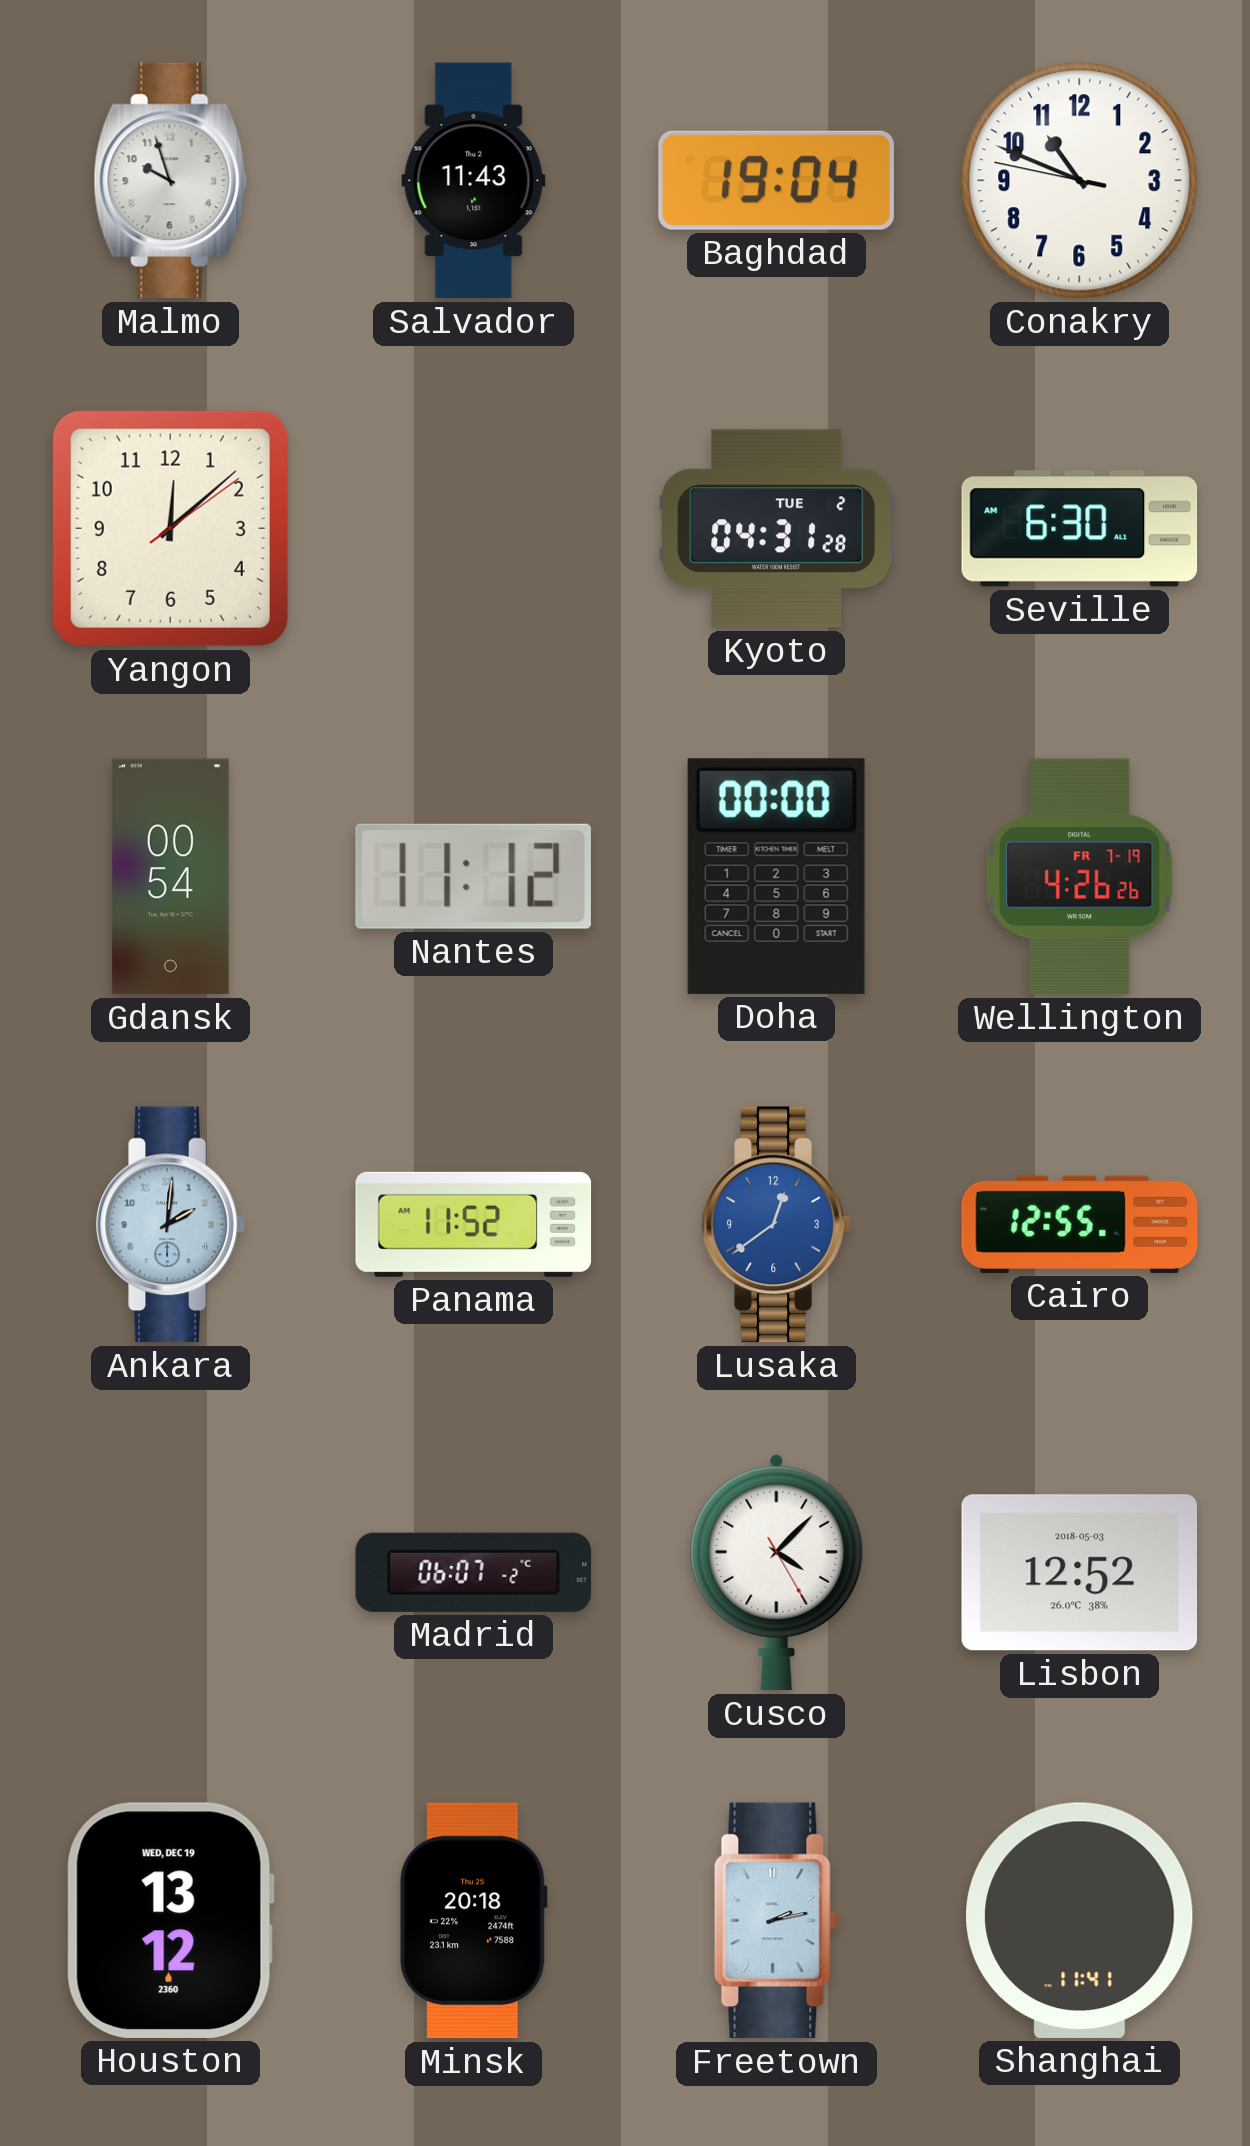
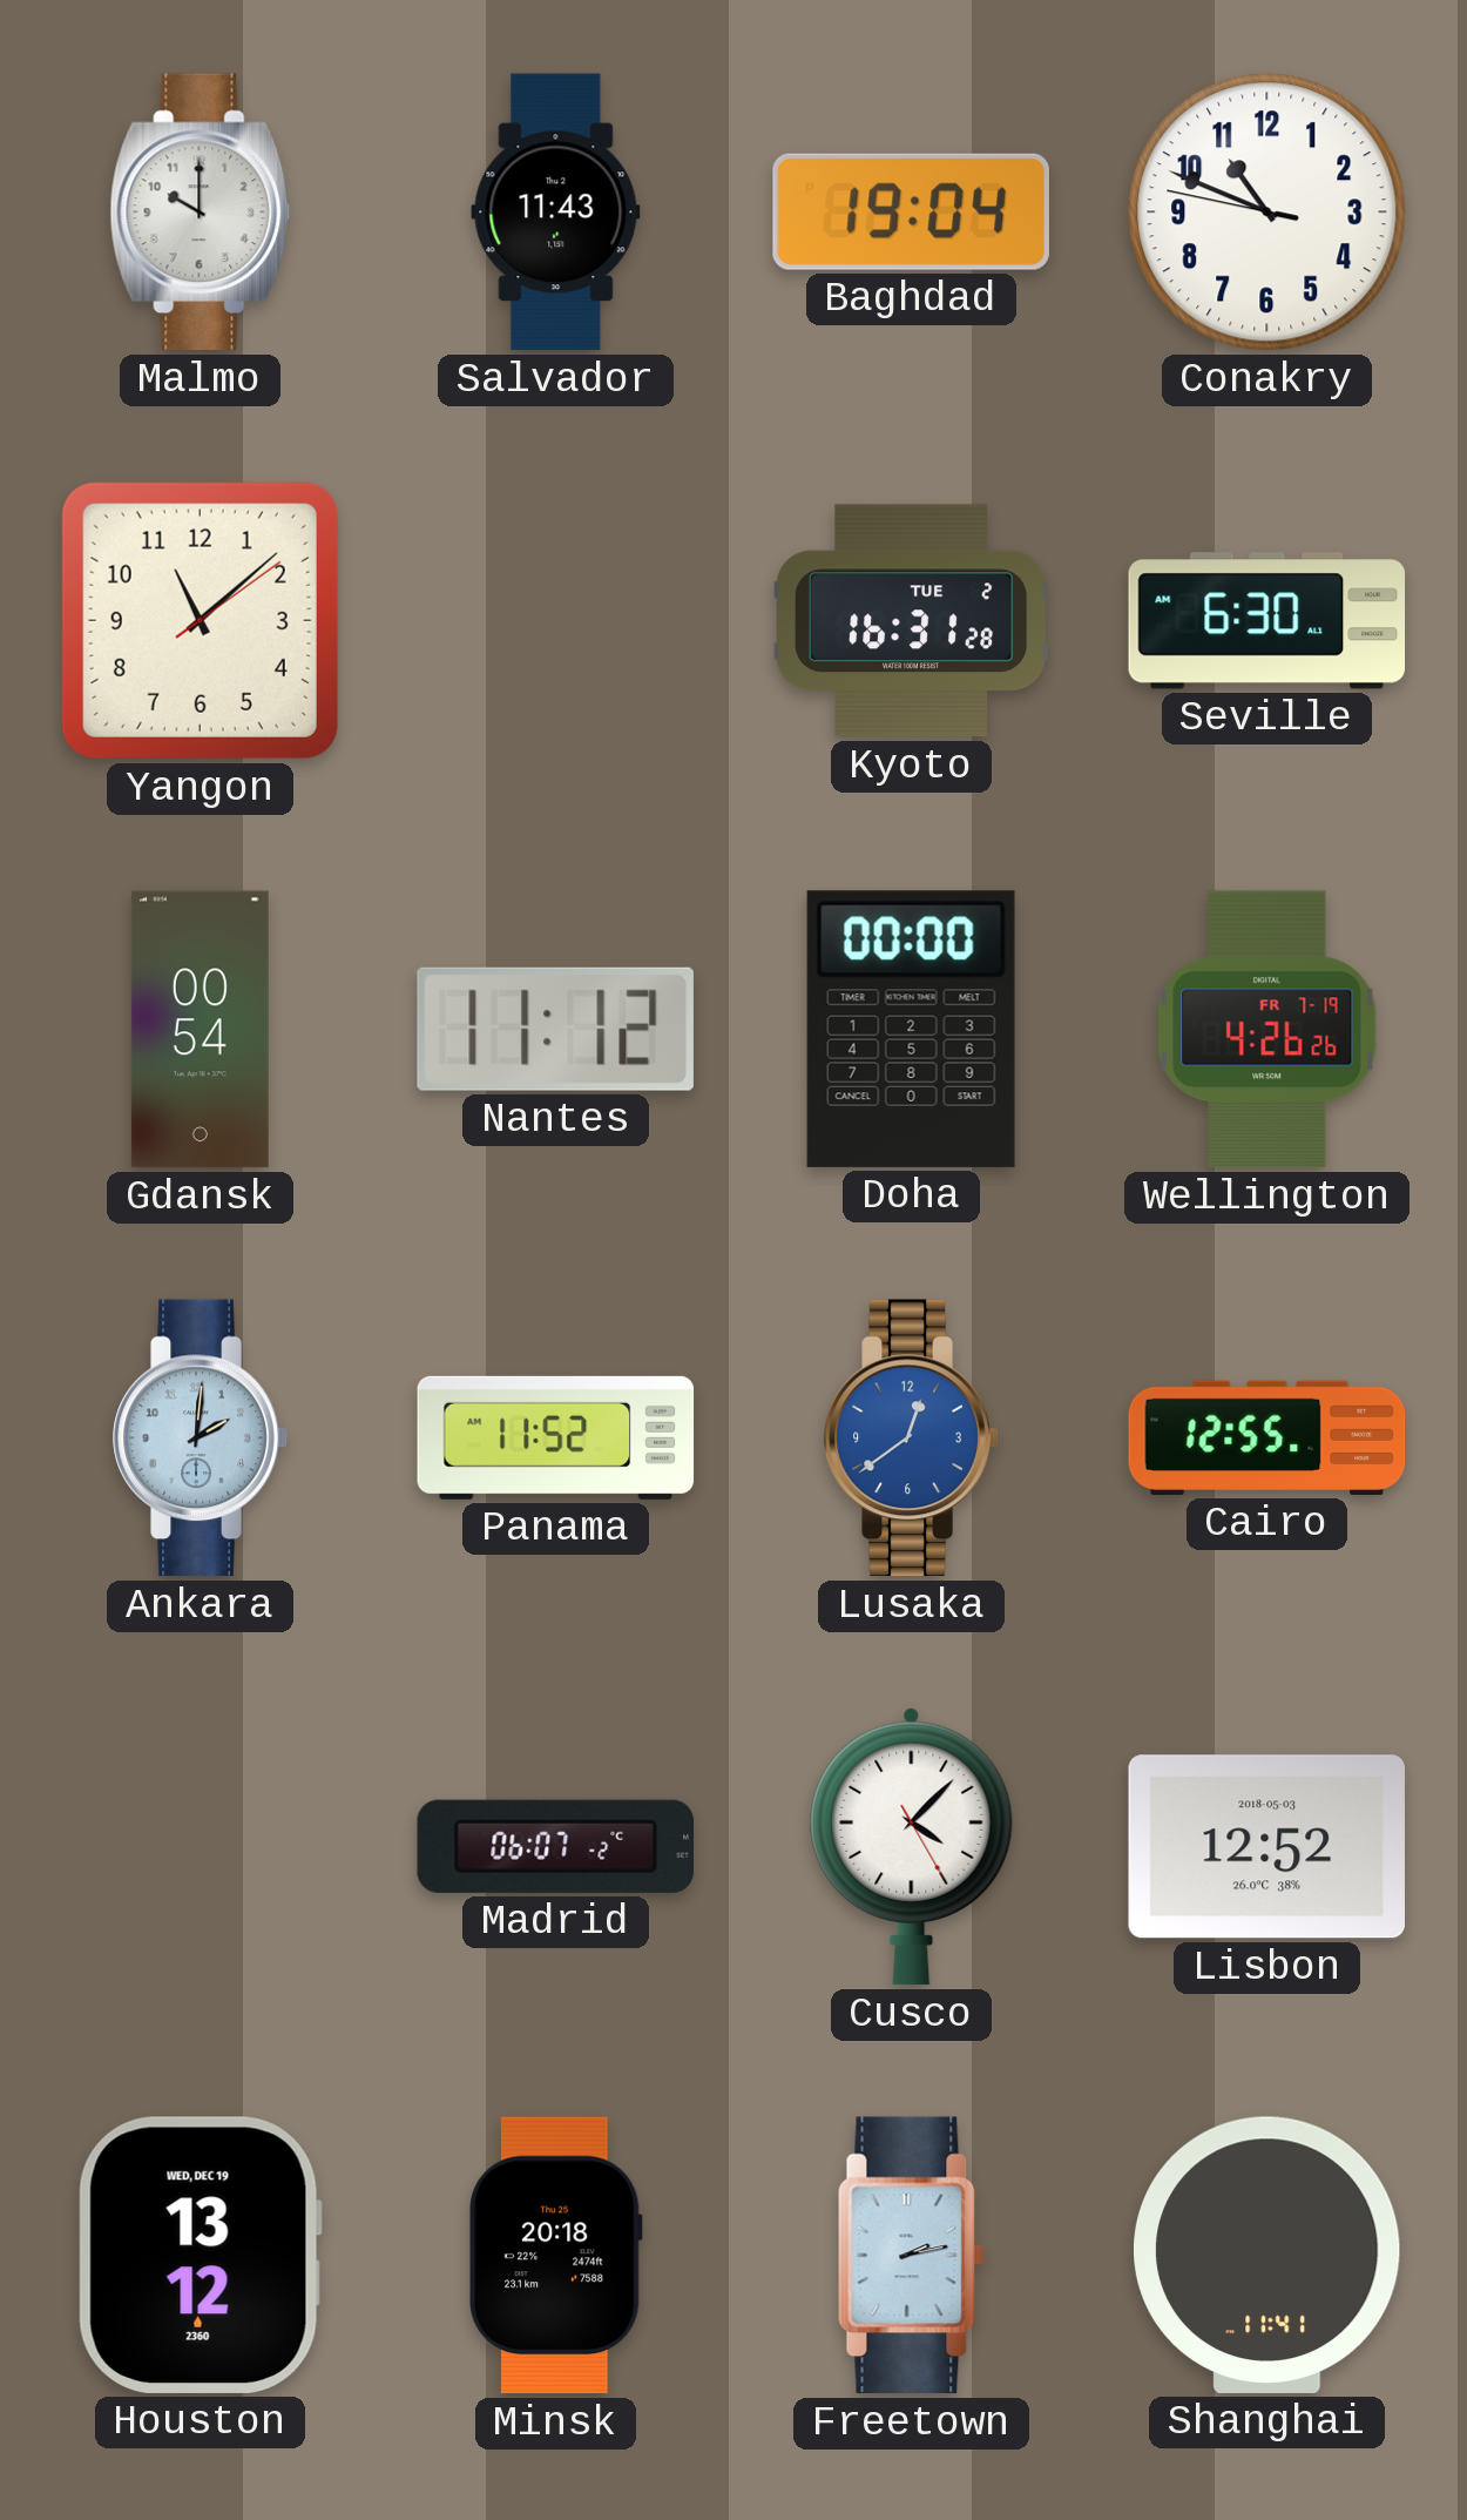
Malmo: 9:57 -> 10:00
Yangon: 12:08 -> 11:08
Kyoto: 04:31 -> 16:31
